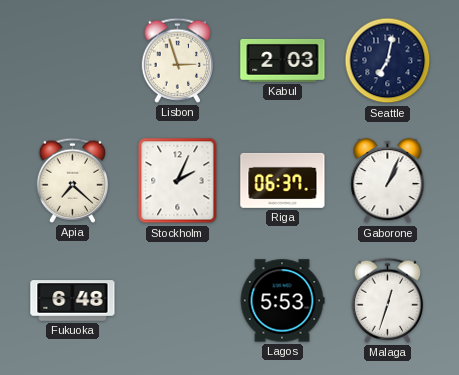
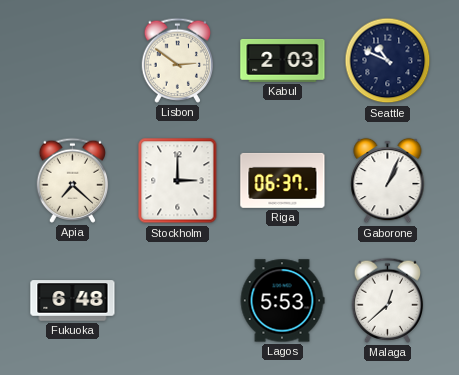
Lisbon: 2:57 -> 2:51
Seattle: 7:02 -> 10:49
Stockholm: 2:04 -> 3:00
Malaga: 12:33 -> 12:38
